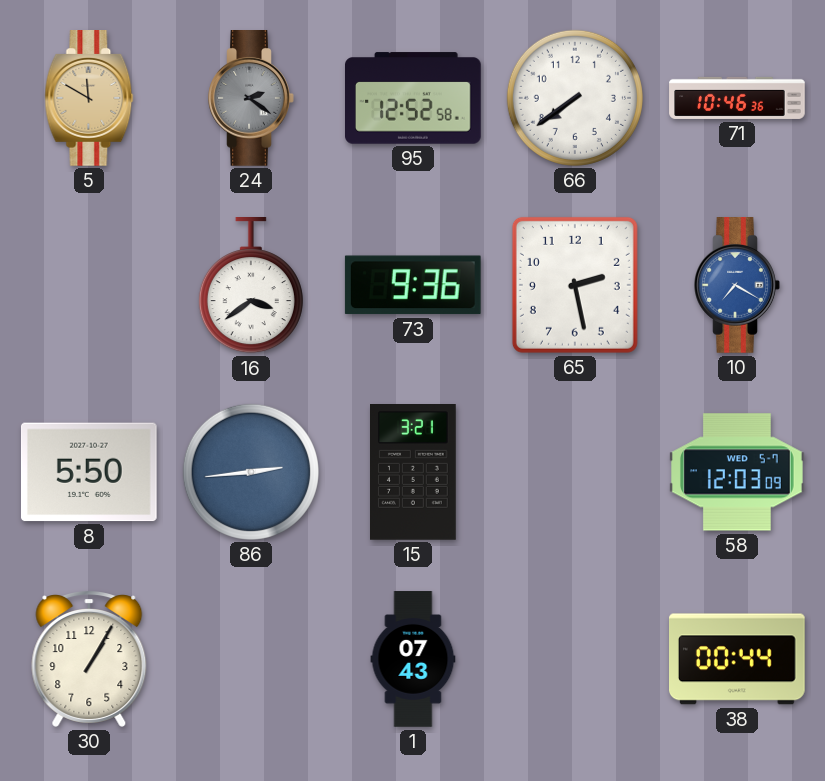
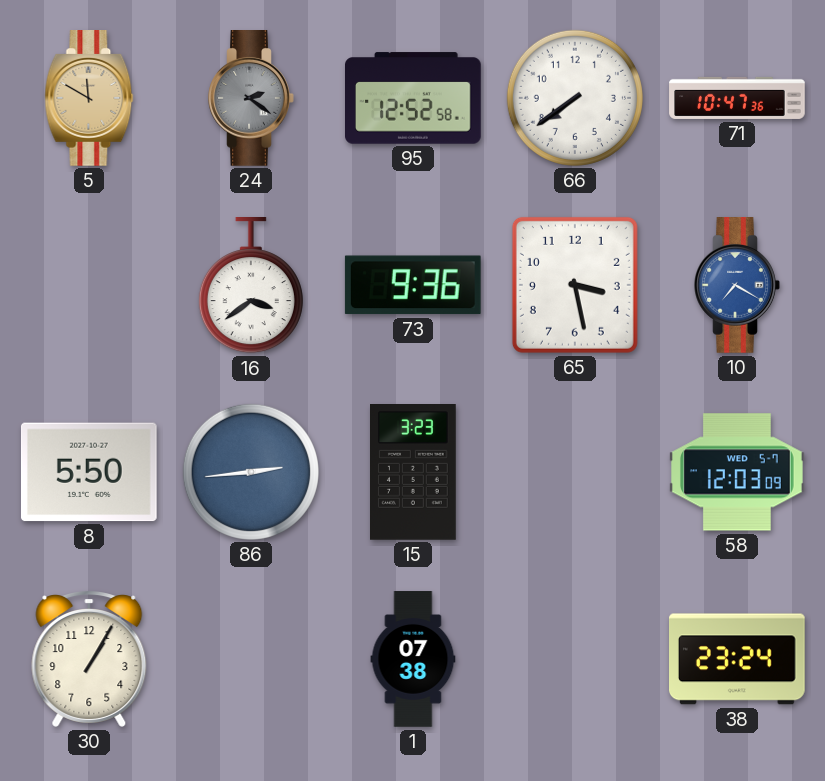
71: 10:46 -> 10:47
65: 2:28 -> 3:28
15: 3:21 -> 3:23
1: 07:43 -> 07:38
38: 00:44 -> 23:24
